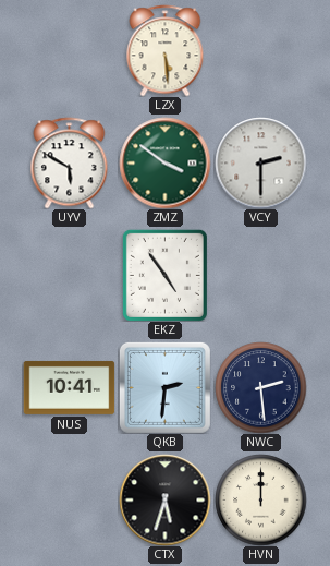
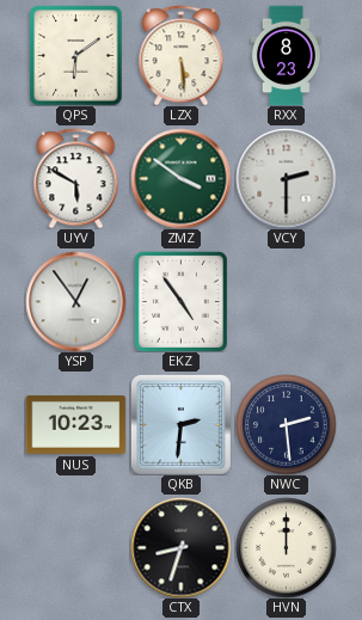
QPS: none -> 6:09
RXX: none -> 8:23
YSP: none -> 12:54
NUS: 10:41 -> 10:23
CTX: 5:33 -> 8:33
